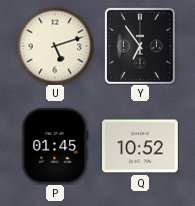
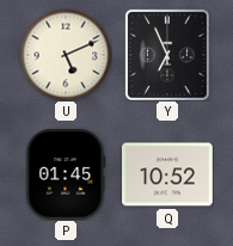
U: 5:12 -> 5:11
Y: 6:54 -> 6:56
